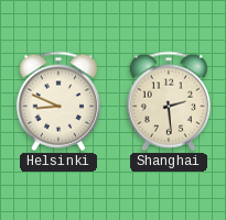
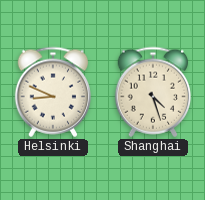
Shanghai: 2:29 -> 4:27
